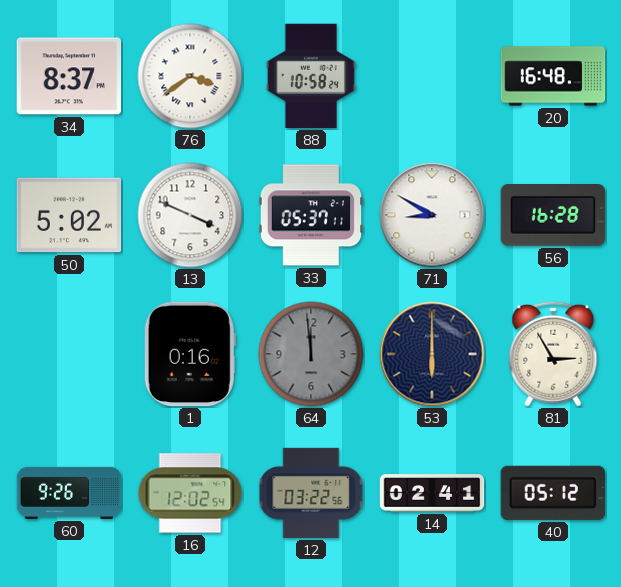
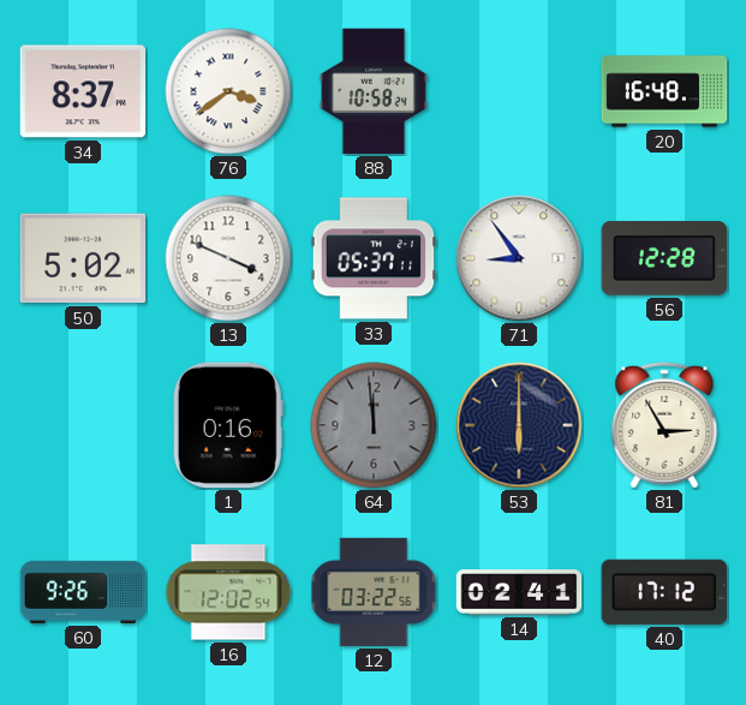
71: 8:50 -> 8:54
56: 16:28 -> 12:28
40: 05:12 -> 17:12
